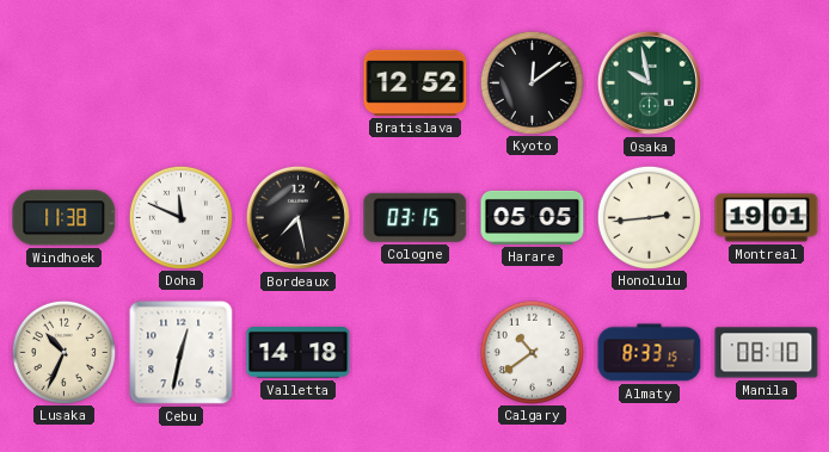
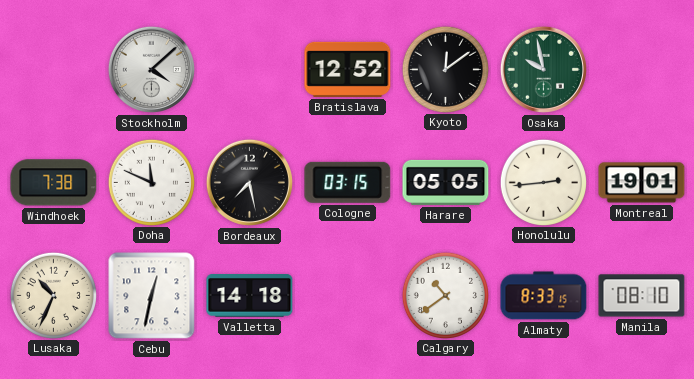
Stockholm: none -> 4:08
Windhoek: 11:38 -> 7:38
